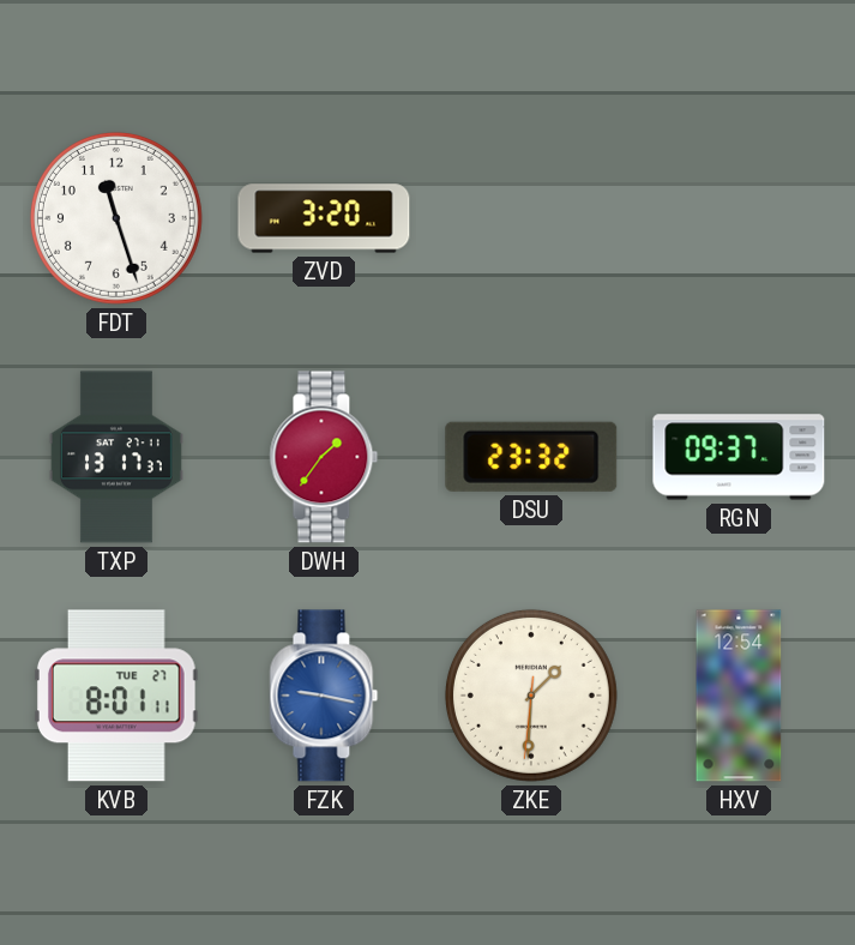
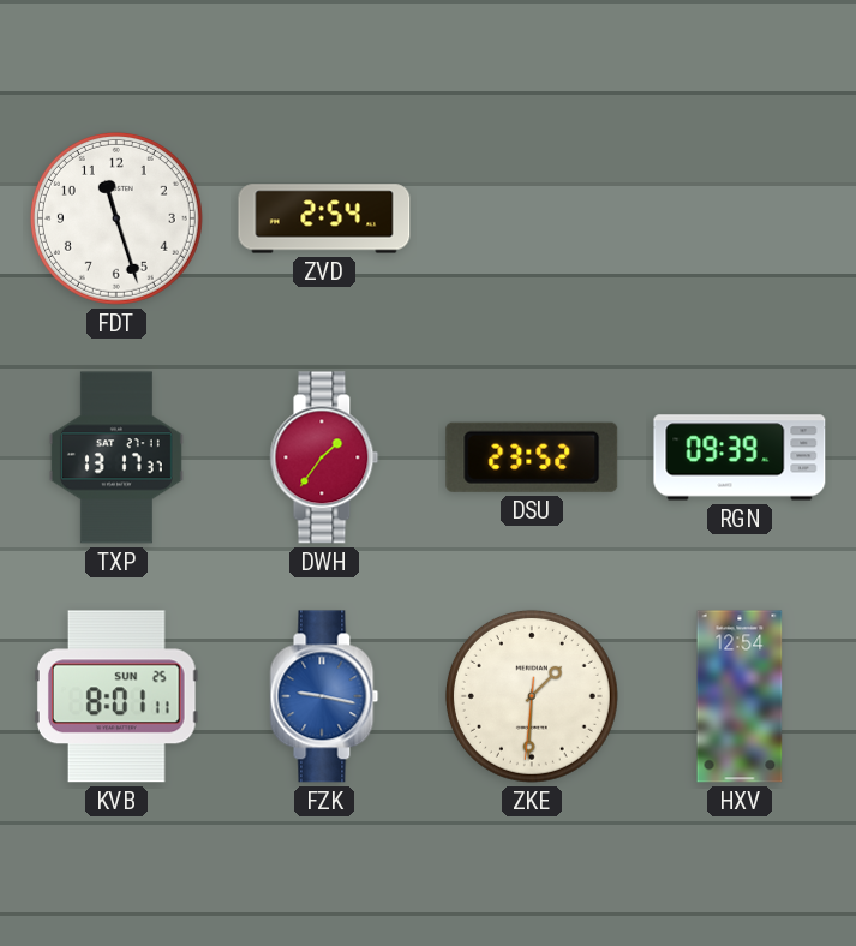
ZVD: 3:20 -> 2:54
DSU: 23:32 -> 23:52
RGN: 09:37 -> 09:39
KVB date: TUE 27 -> SUN 25
